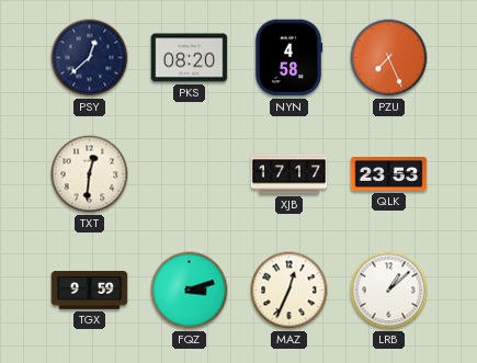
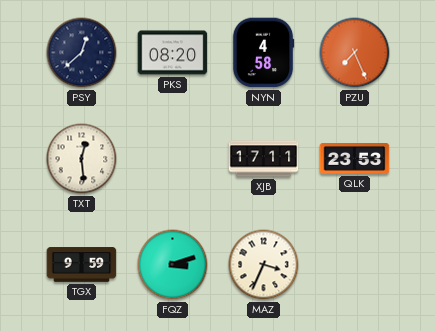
TXT: 12:31 -> 12:29
XJB: 17:17 -> 17:11
MAZ: 12:34 -> 3:34
LRB: 1:08 -> none
